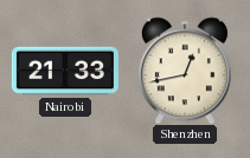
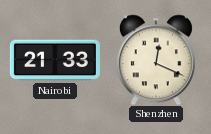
Shenzhen: 12:43 -> 12:19
